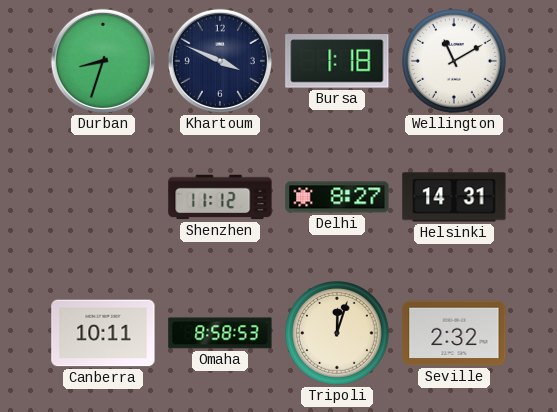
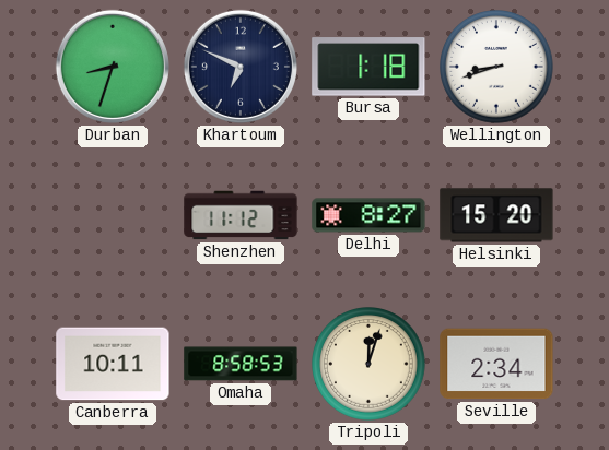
Khartoum: 3:49 -> 6:49
Wellington: 11:10 -> 8:42
Helsinki: 14:31 -> 15:20
Seville: 2:32 -> 2:34
